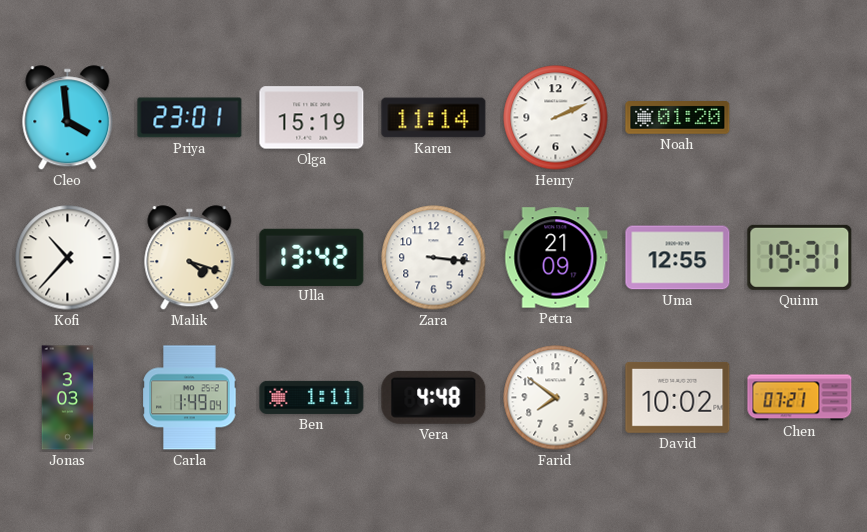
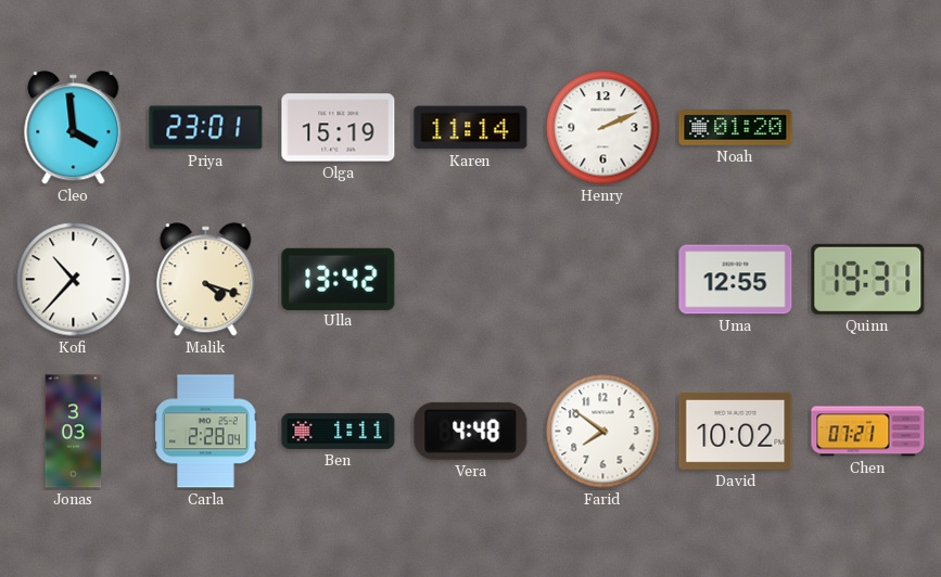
Zara: 3:16 -> none
Petra: 21:09 -> none
Carla: 1:49 -> 2:28
